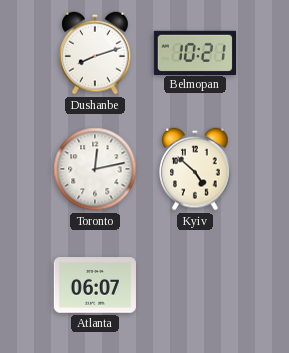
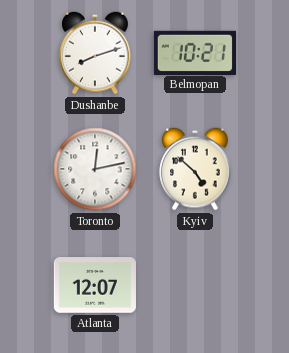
Atlanta: 06:07 -> 12:07
